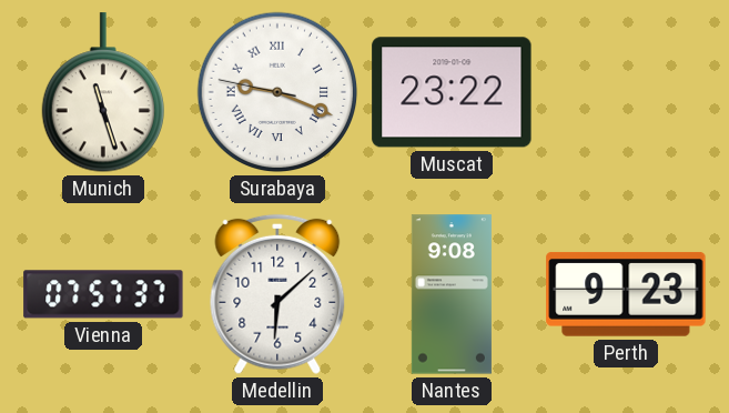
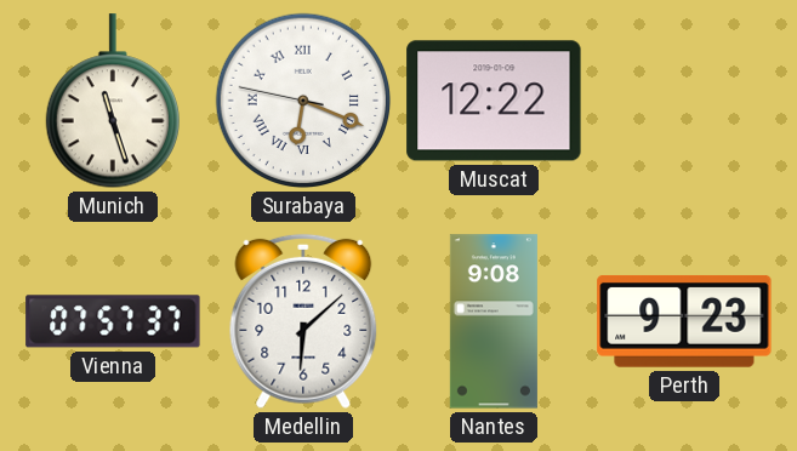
Surabaya: 9:18 -> 6:18
Muscat: 23:22 -> 12:22
